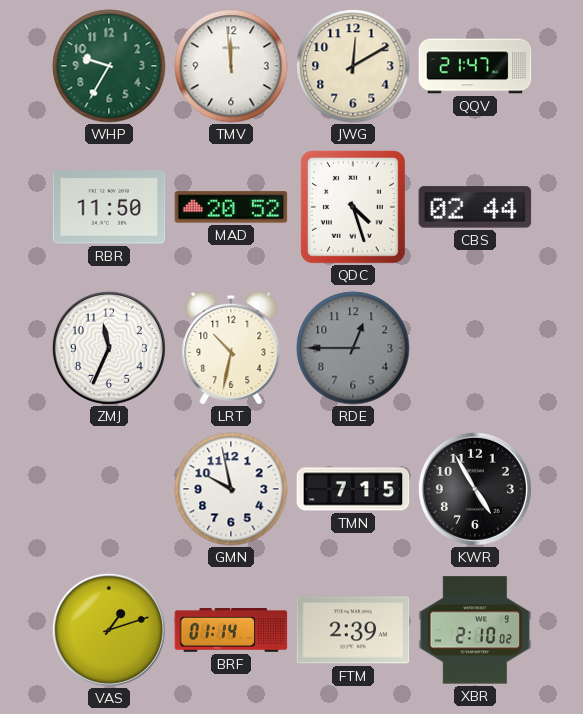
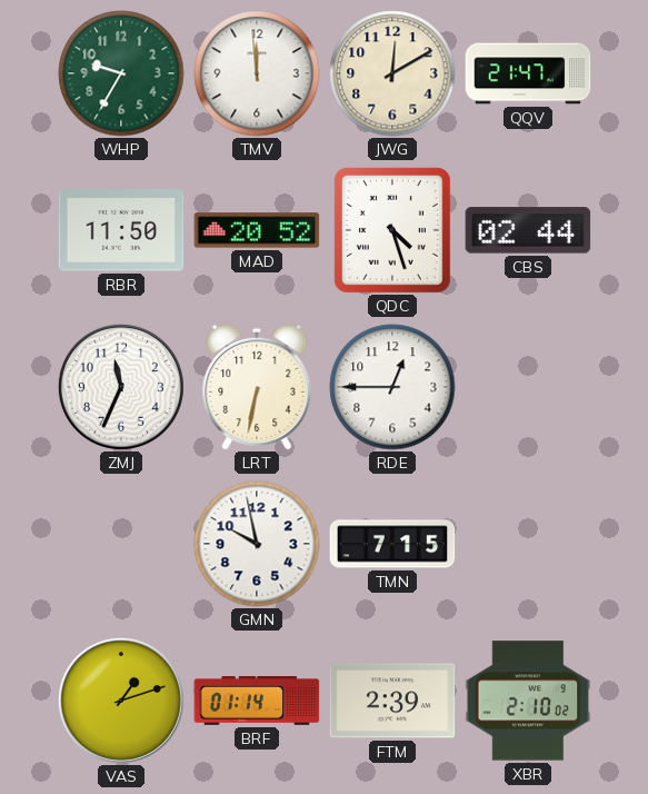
LRT: 10:32 -> 6:32
RDE dial: grey -> white
KWR: 4:55 -> none
